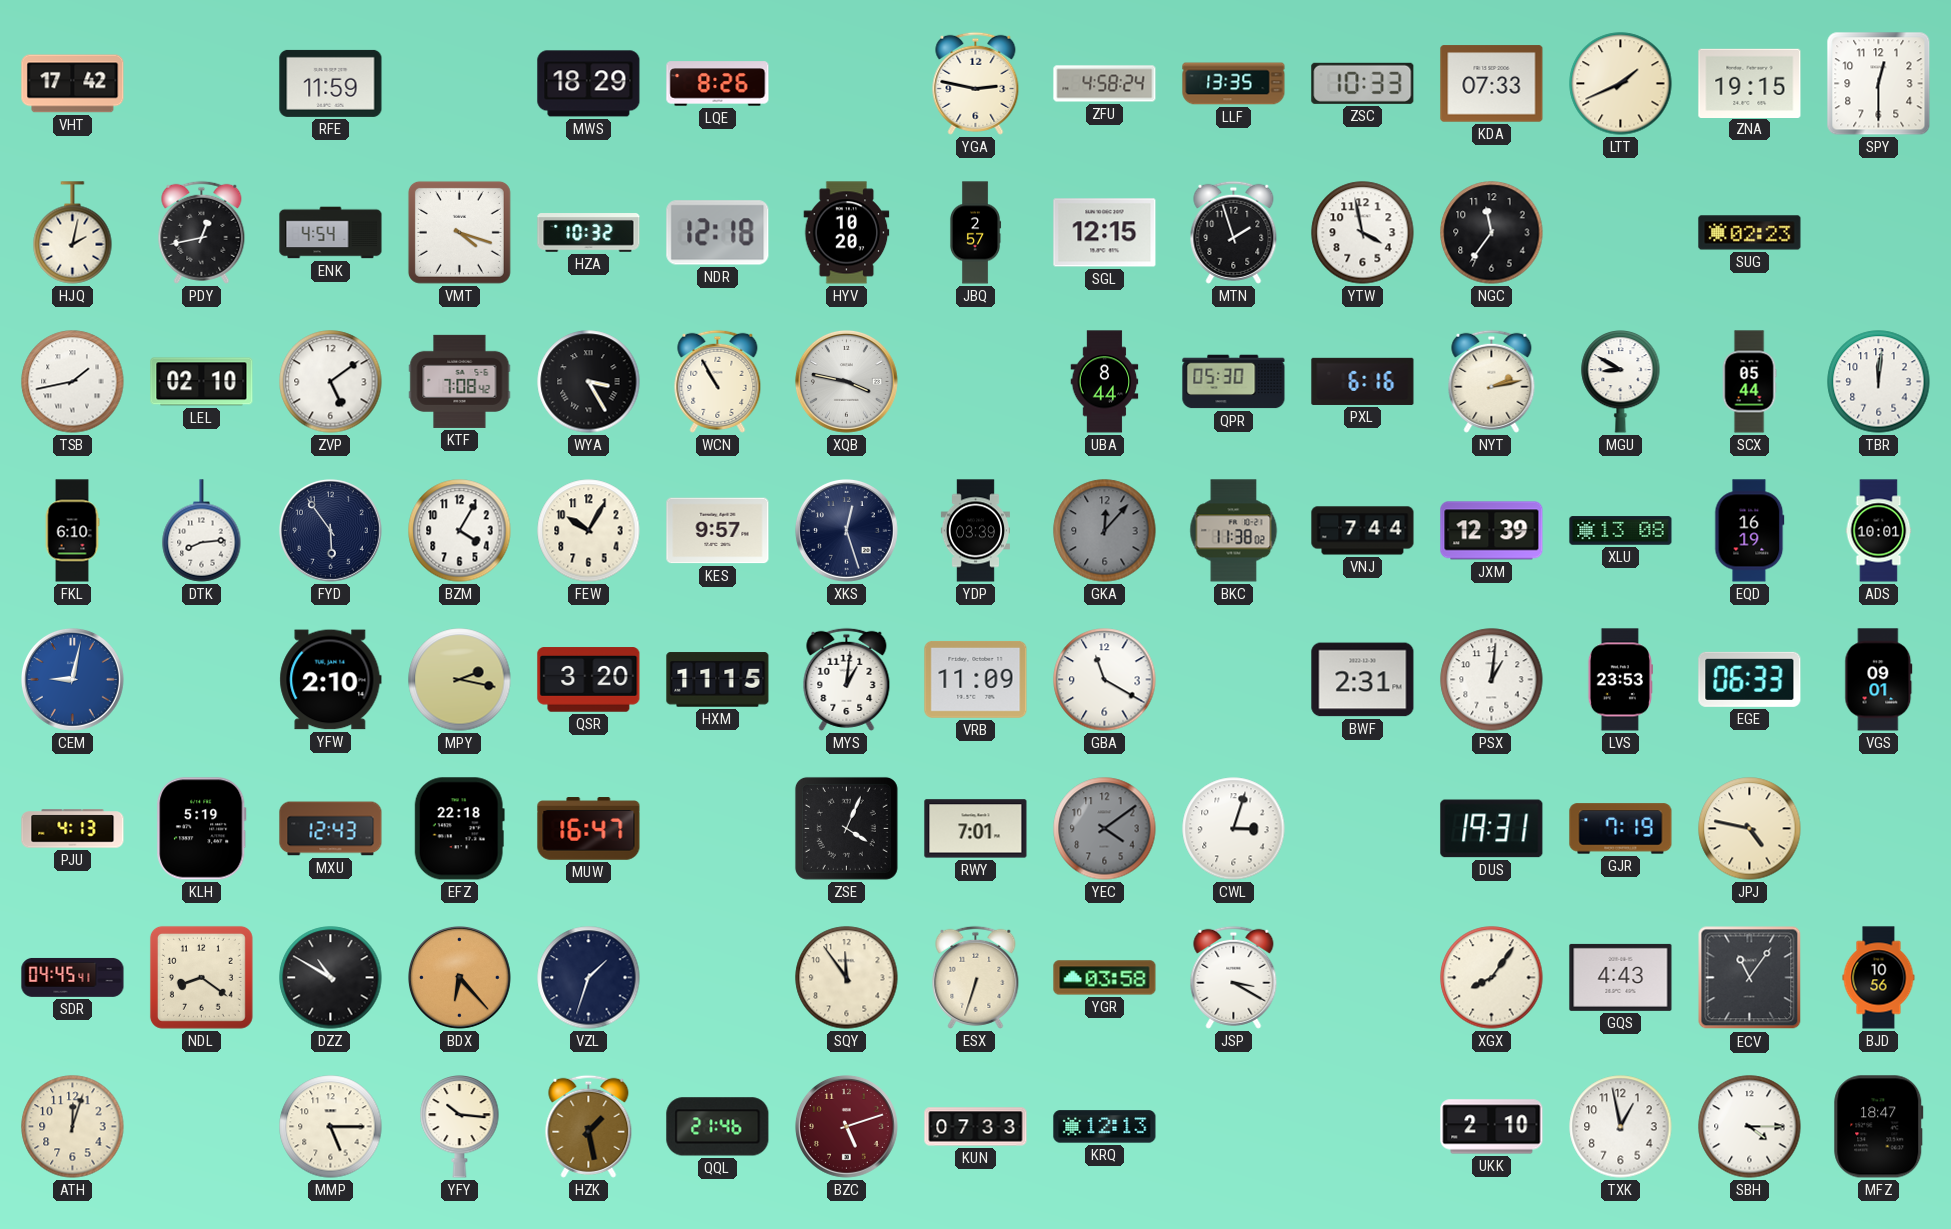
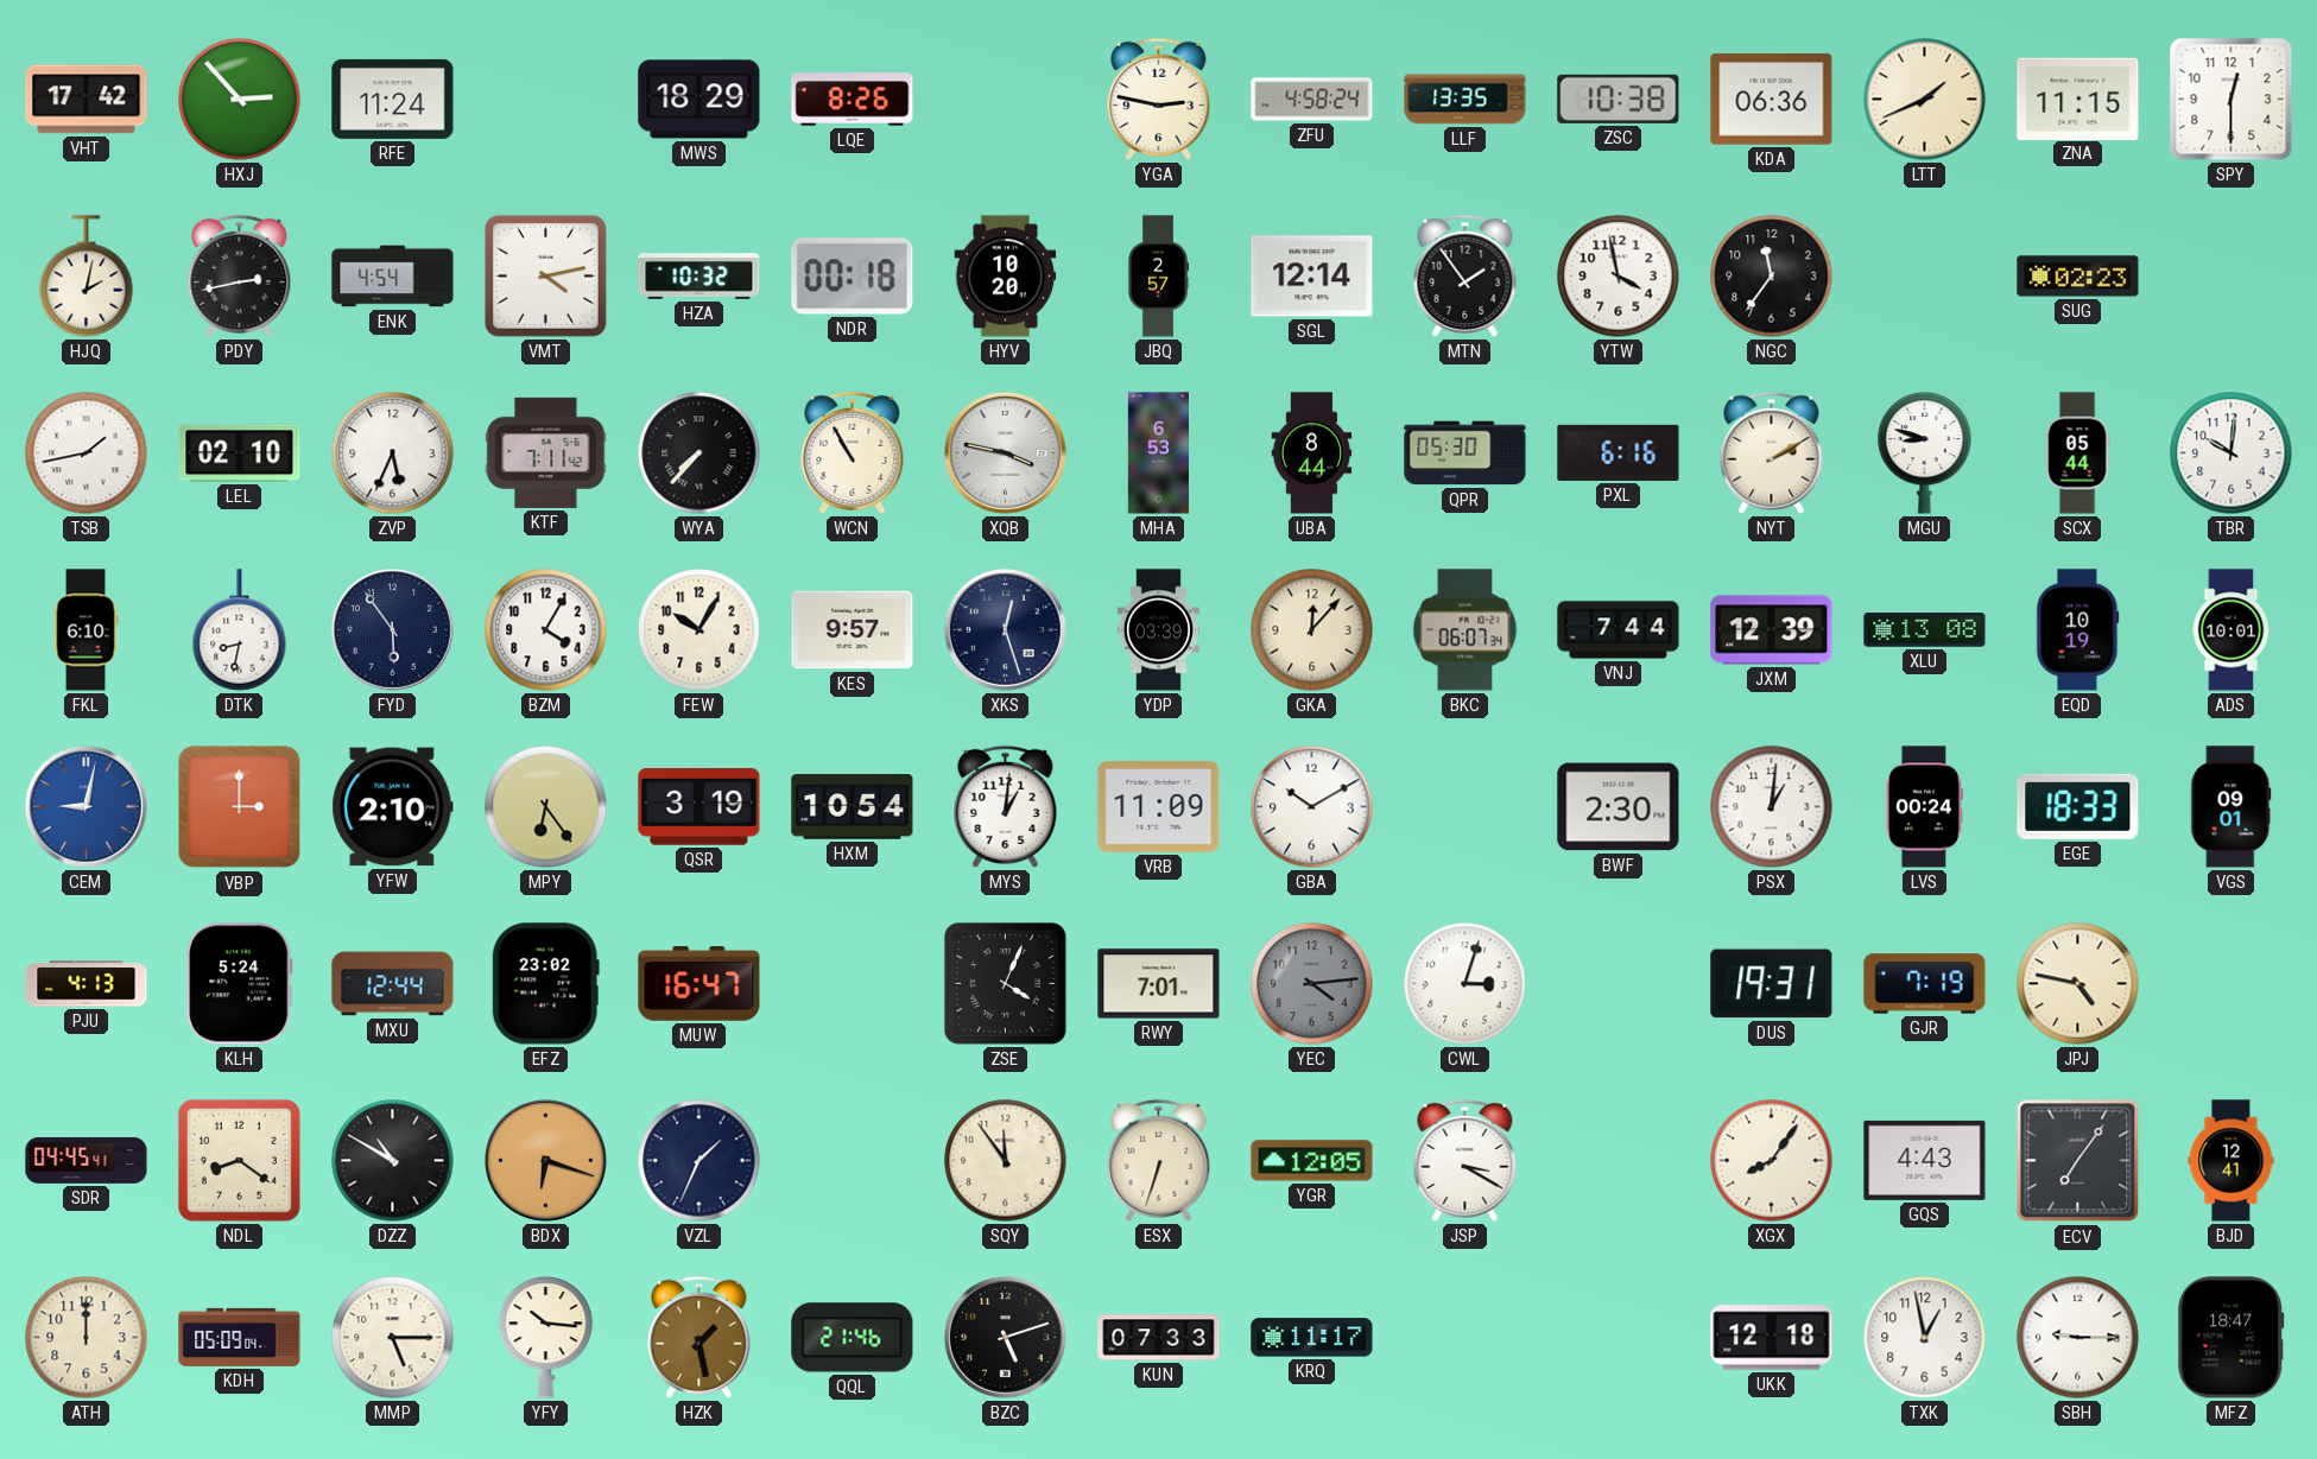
HXJ: none -> 2:53
RFE: 11:59 -> 11:24
ZSC: 10:33 -> 10:38
KDA: 07:33 -> 06:36
ZNA: 19:15 -> 11:15
PDY: 12:43 -> 2:43
VMT: 4:18 -> 4:13
NDR: 12:18 -> 00:18
SGL: 12:15 -> 12:14
MTN: 1:57 -> 1:54
ZVP: 5:09 -> 5:34
KTF: 7:08 -> 7:11
WYA: 3:25 -> 7:37
MHA: none -> 6:53
NYT: 2:13 -> 2:10
MGU: 8:50 -> 8:48
TBR: 12:01 -> 10:01
DTK: 8:14 -> 8:32
GKA dial: grey -> cream
BKC: 11:38 -> 06:07
EQD: 16:19 -> 10:19
VBP: none -> 3:00
MPY: 2:17 -> 6:24
QSR: 3:20 -> 3:19
HXM: 11:15 -> 10:54
GBA: 11:20 -> 10:10
BWF: 2:31 -> 2:30
LVS: 23:53 -> 00:24
EGE: 06:33 -> 18:33
KLH: 5:19 -> 5:24
MXU: 12:43 -> 12:44
EFZ: 22:18 -> 23:02
YEC: 4:09 -> 4:14
BDX: 6:23 -> 6:18
VZL: 1:33 -> 1:34
YGR: 03:58 -> 12:05
ECV: 11:06 -> 7:06
BJD: 10:56 -> 12:41
ATH: 12:03 -> 12:00
KDH: none -> 05:09
BZC dial: burgundy -> black
KRQ: 12:13 -> 11:17
UKK: 2:10 -> 12:18
SBH: 4:15 -> 9:15
